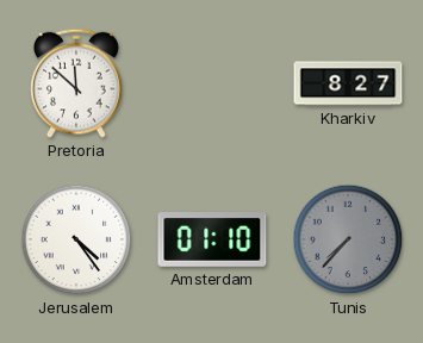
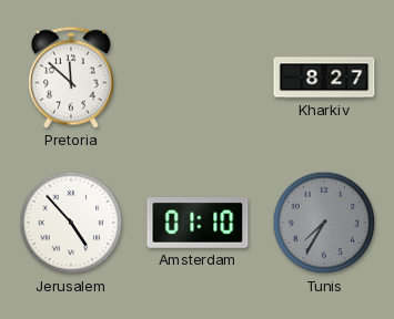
Jerusalem: 4:24 -> 4:53
Tunis: 7:37 -> 7:35
